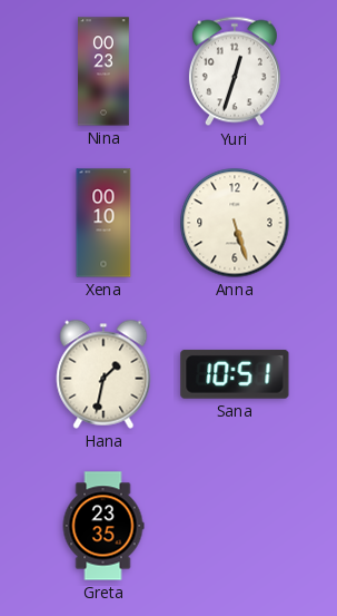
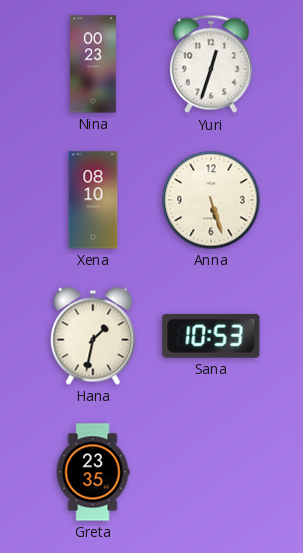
Xena: 00:10 -> 08:10
Sana: 10:51 -> 10:53
